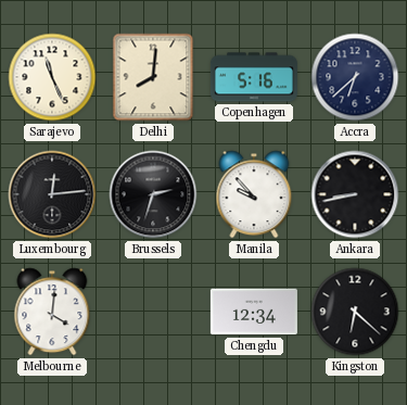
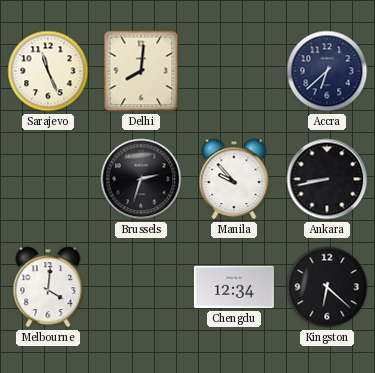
Copenhagen: 5:16 -> none
Luxembourg: 12:14 -> none
